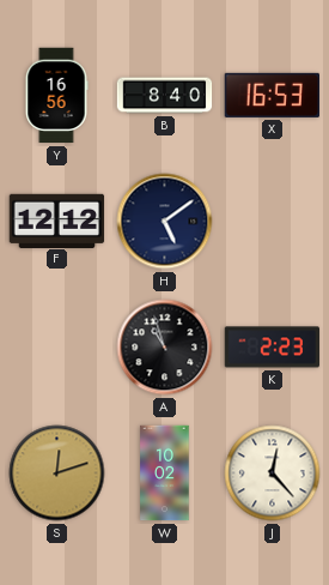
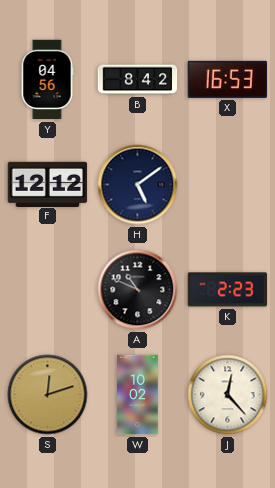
Y: 16:56 -> 04:56
B: 8:40 -> 8:42
A: 10:57 -> 10:49
